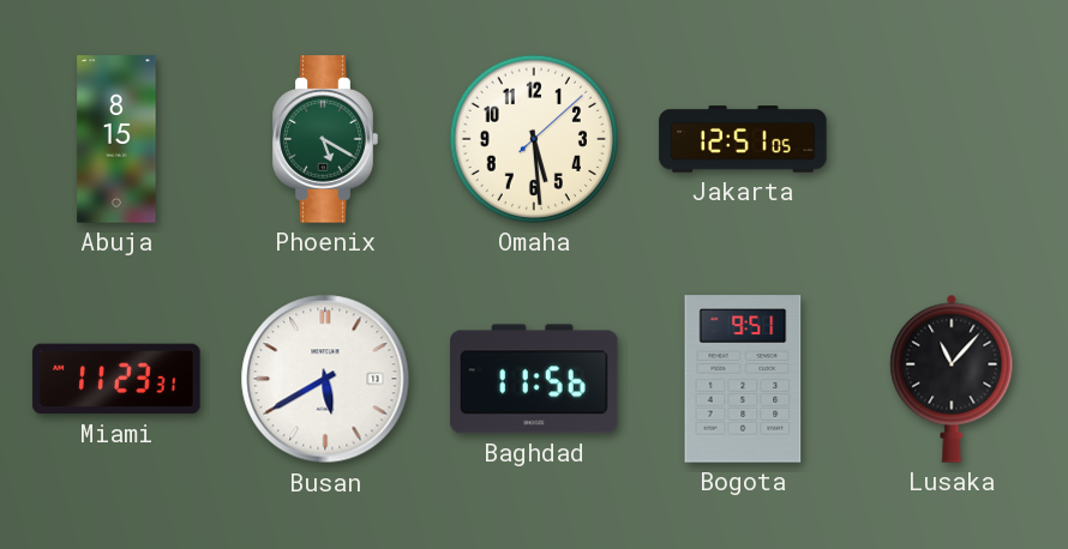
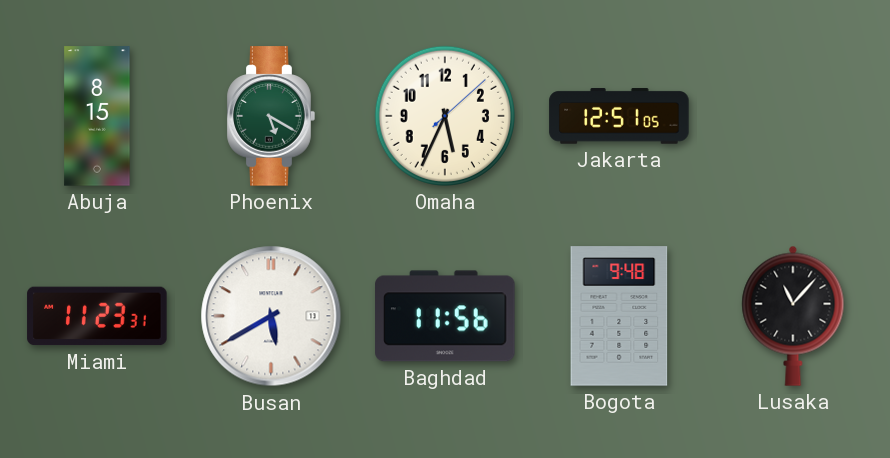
Omaha: 5:29 -> 5:34
Bogota: 9:51 -> 9:48
